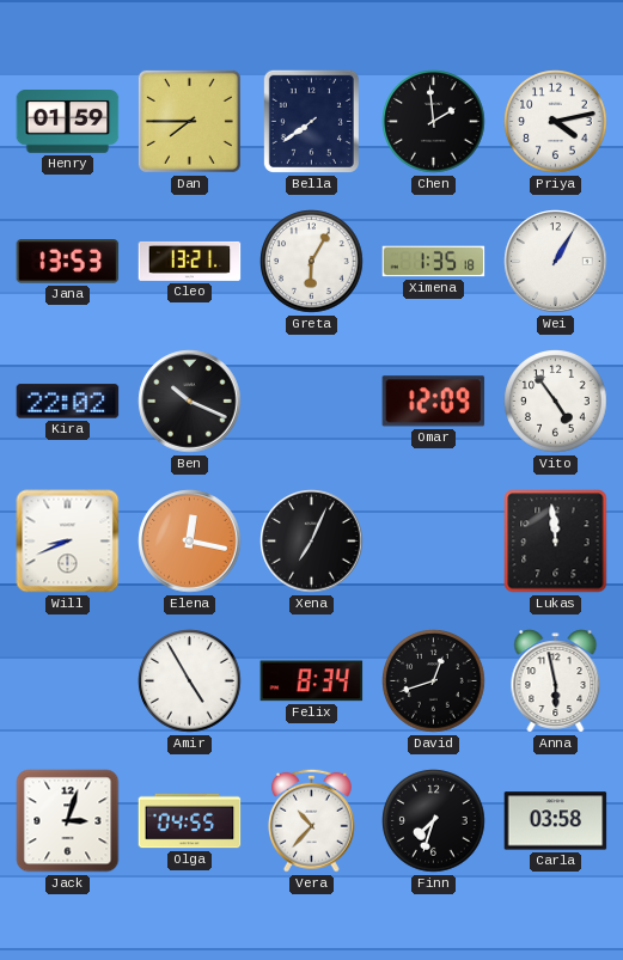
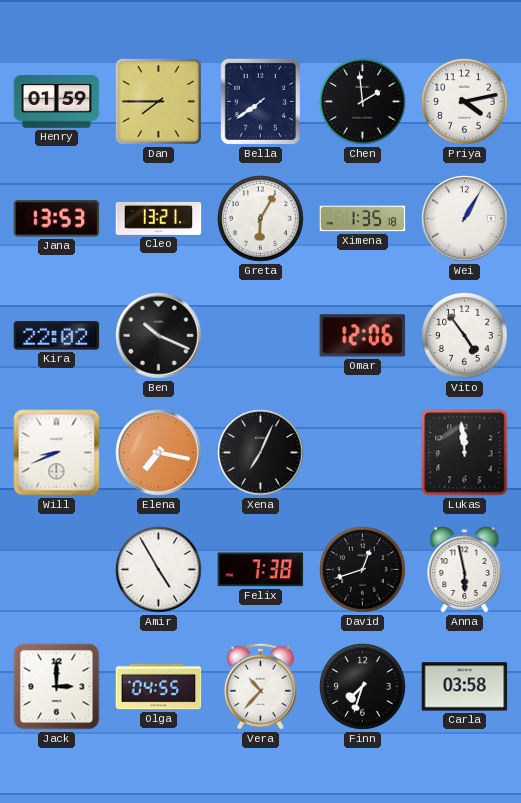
Omar: 12:09 -> 12:06
Elena: 12:17 -> 7:17
Felix: 8:34 -> 7:38
Jack: 3:03 -> 3:00
